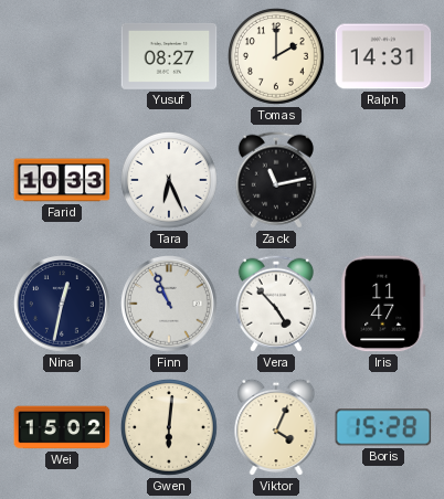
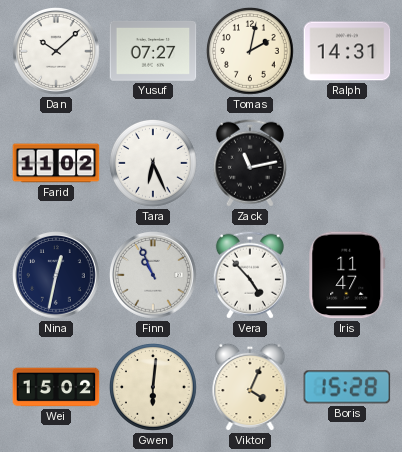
Dan: none -> 10:08
Yusuf: 08:27 -> 07:27
Tomas: 2:00 -> 2:02
Farid: 10:33 -> 11:02
